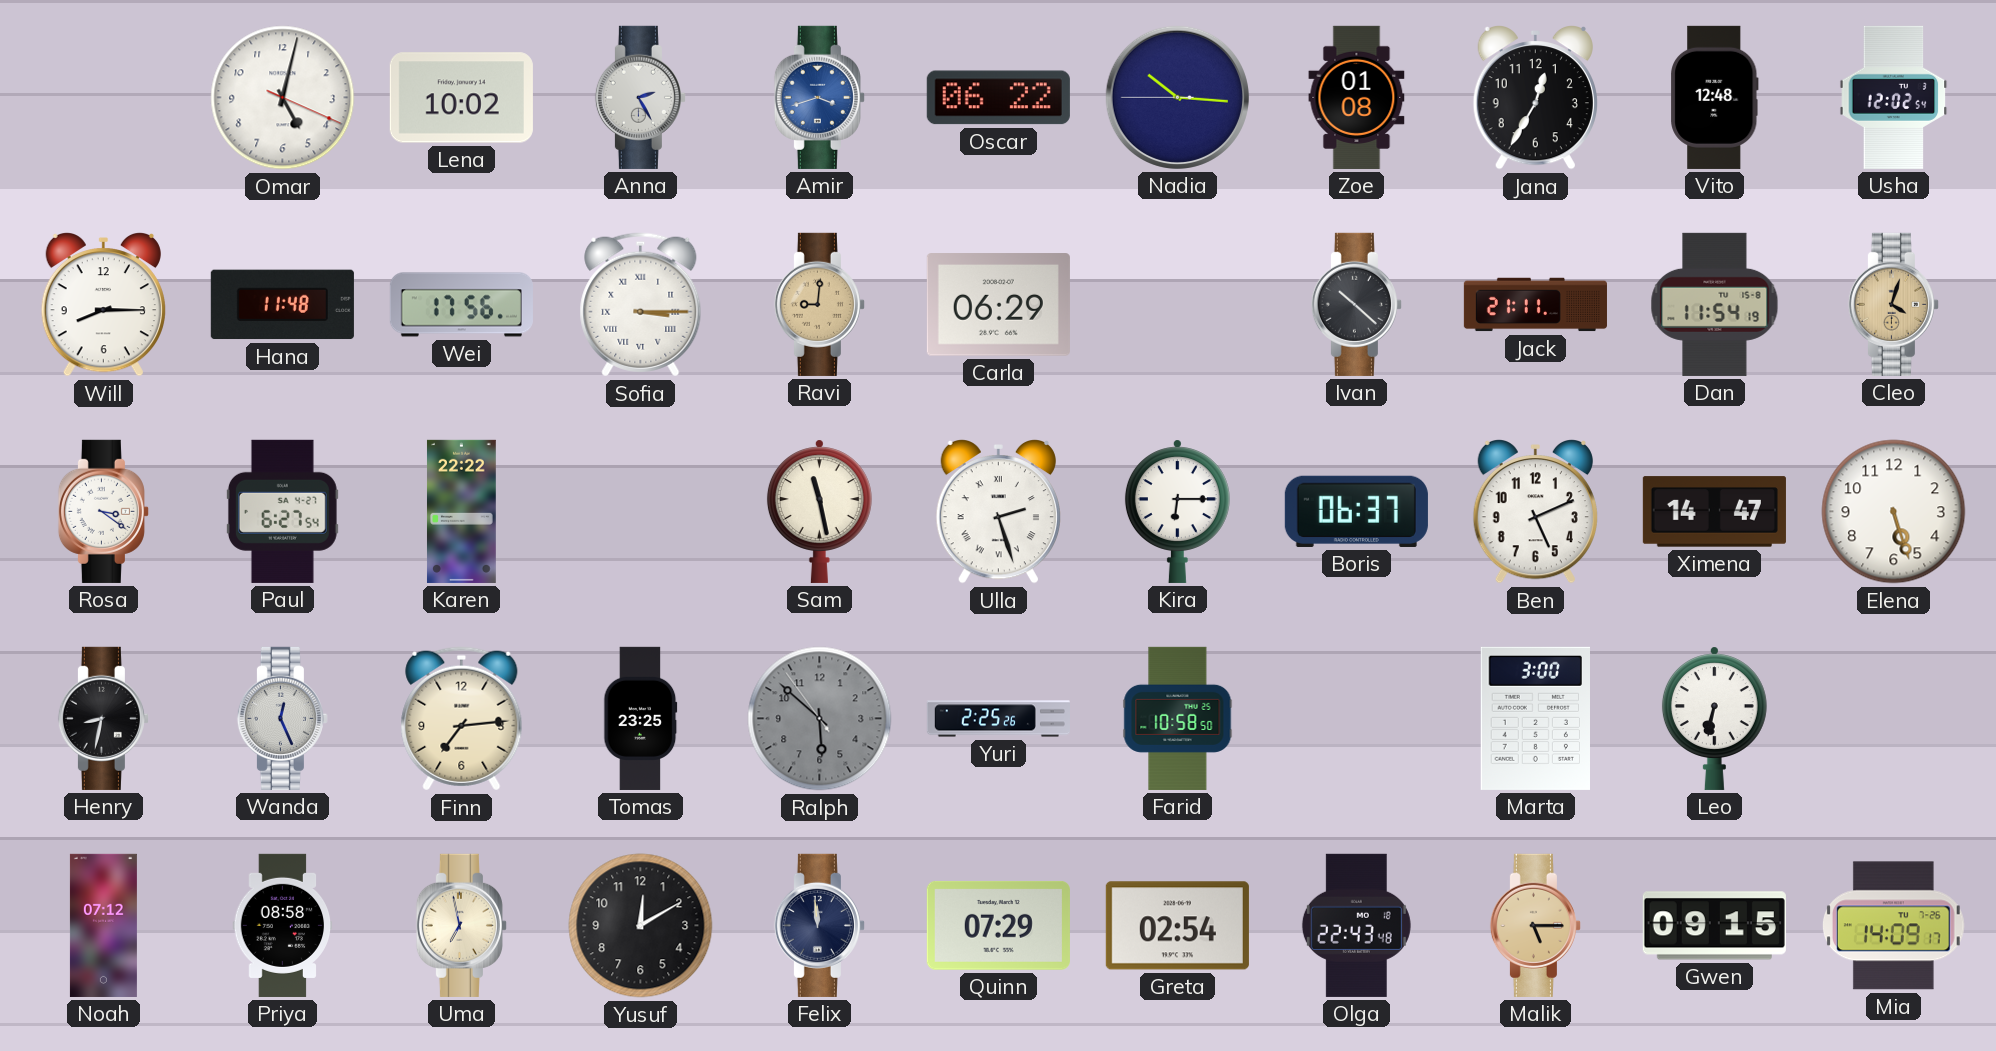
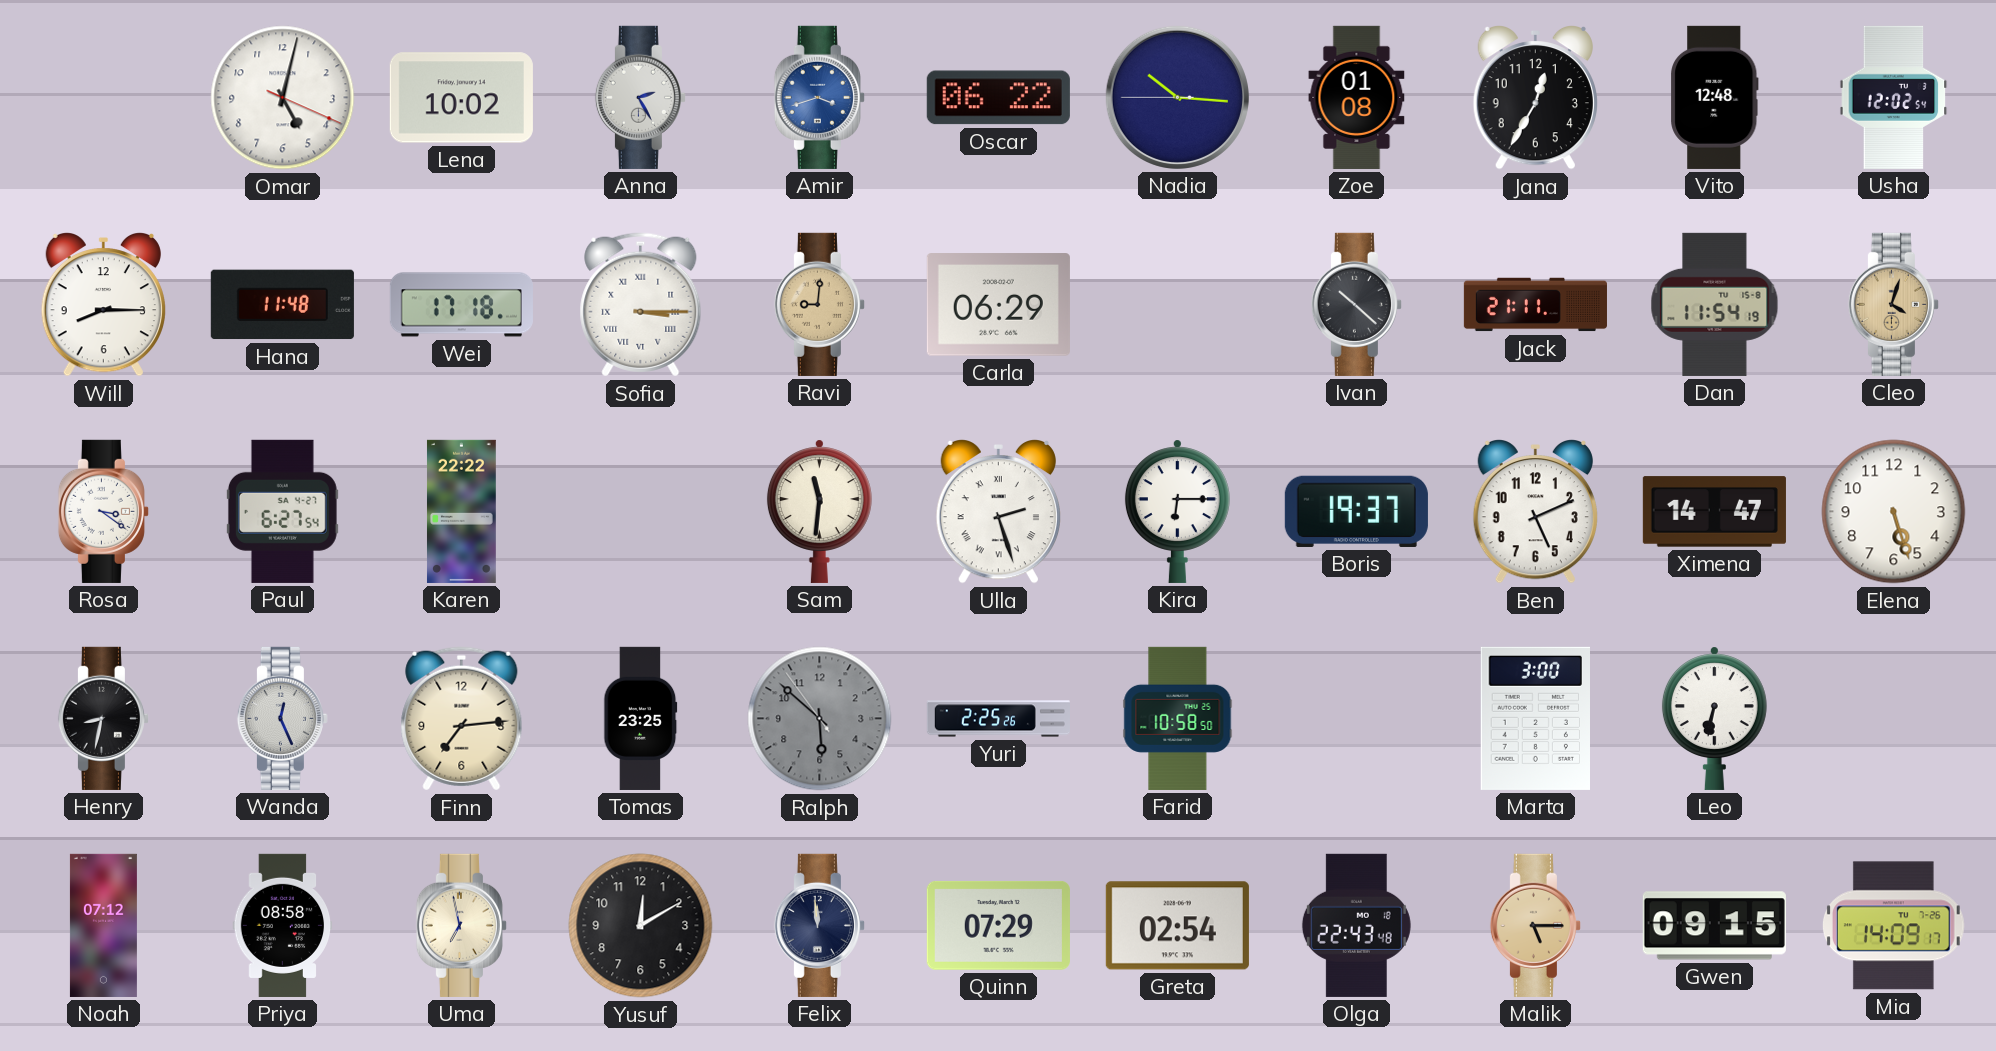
Wei: 17:56 -> 17:18
Sam: 11:28 -> 11:31
Boris: 06:37 -> 19:37
